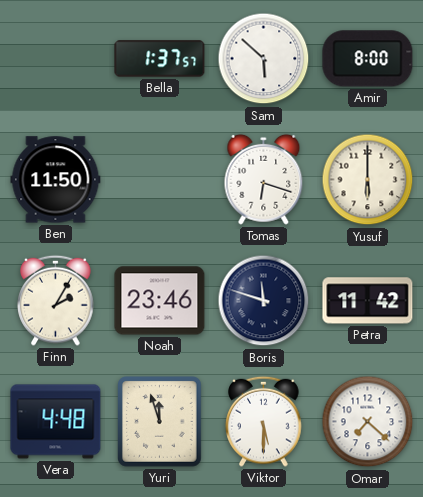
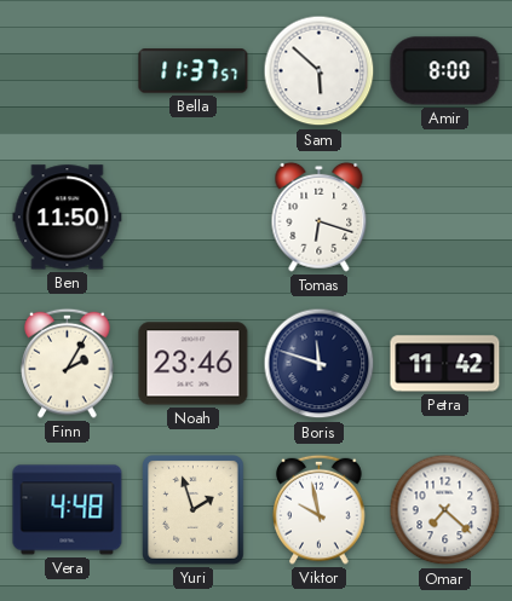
Bella: 1:37 -> 11:37
Yusuf: 6:00 -> none
Yuri: 11:57 -> 1:57
Viktor: 5:30 -> 9:58
